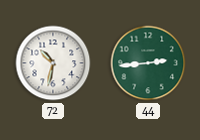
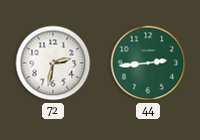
72: 10:32 -> 2:32
